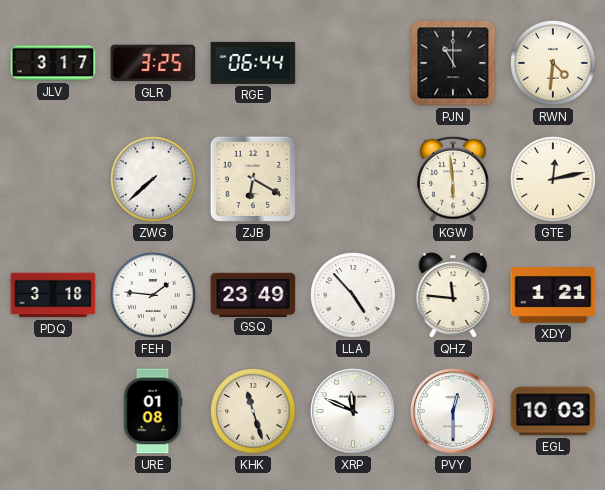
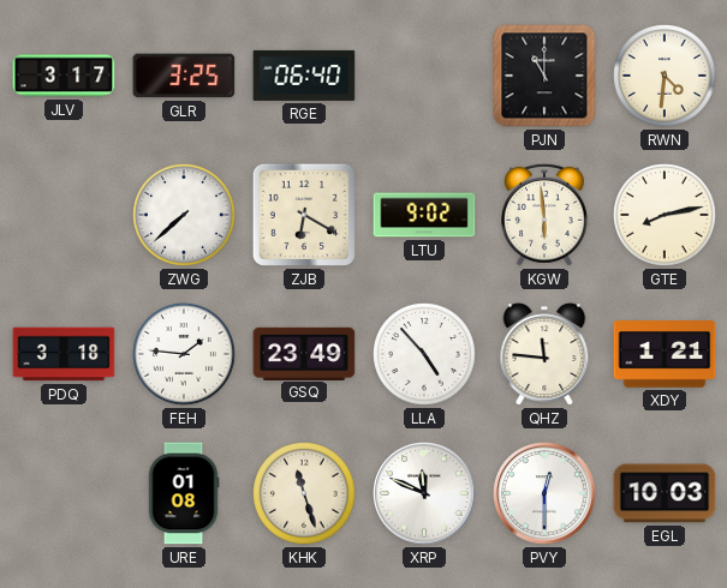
RGE: 06:44 -> 06:40
LTU: none -> 9:02
GTE: 12:13 -> 8:13
